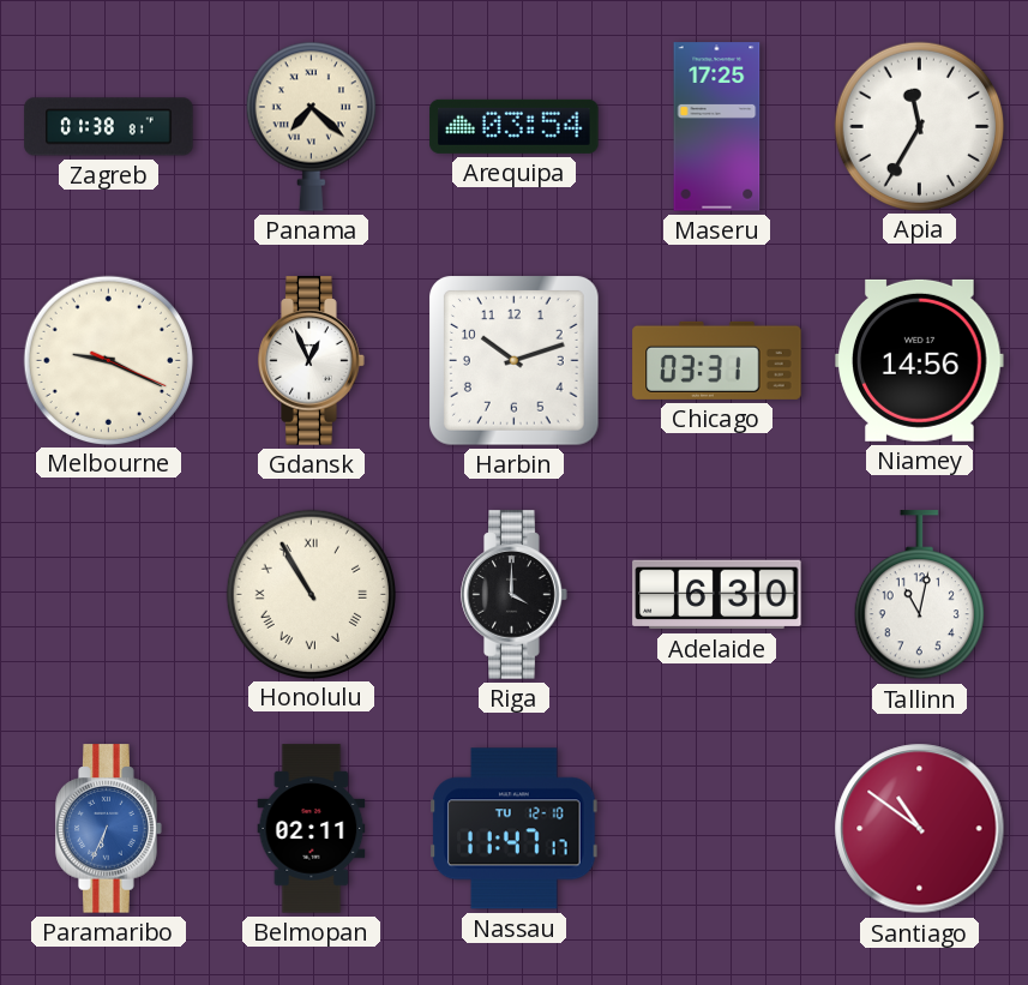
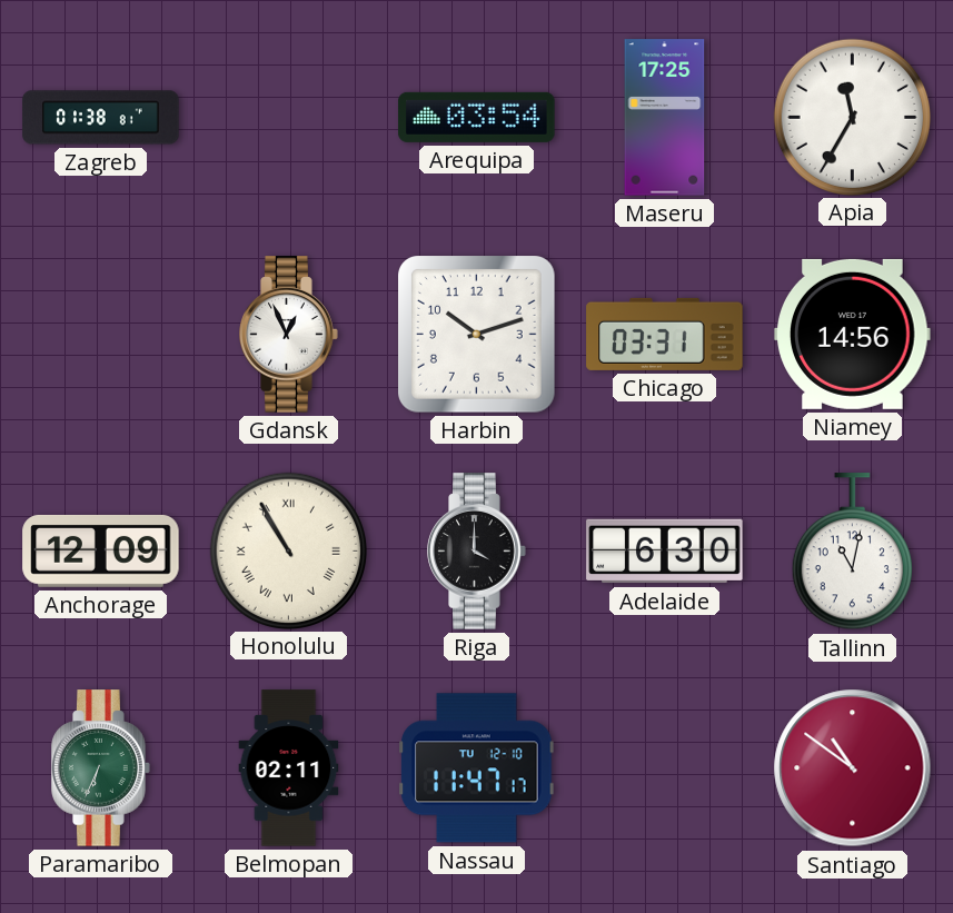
Panama: 7:22 -> none
Melbourne: 9:19 -> none
Anchorage: none -> 12:09
Paramaribo dial: blue -> green
